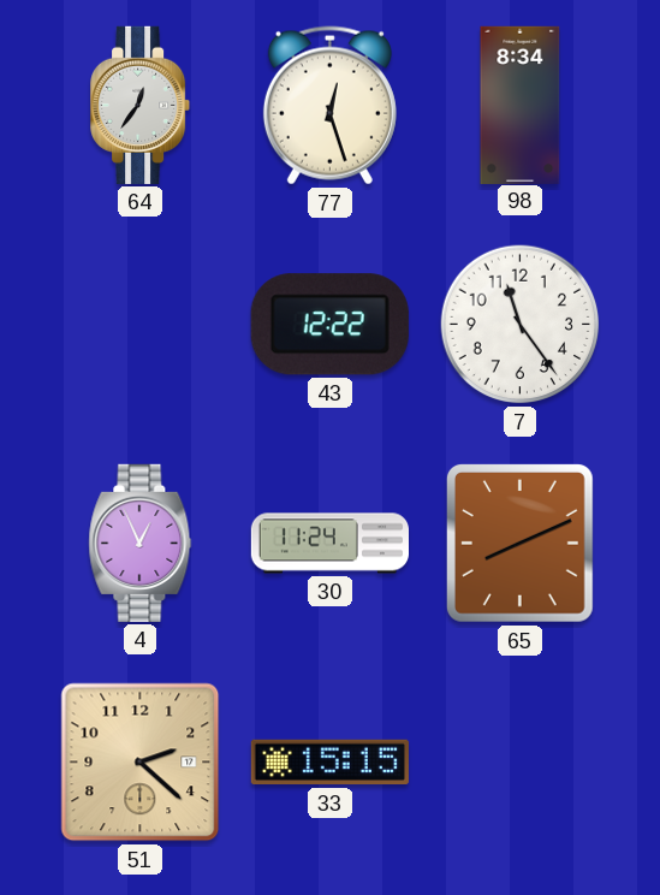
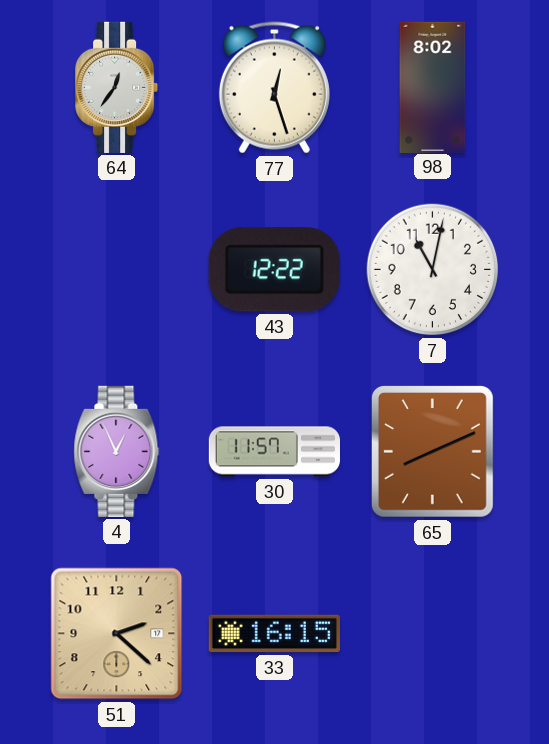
98: 8:34 -> 8:02
7: 11:24 -> 11:02
30: 11:24 -> 11:57
33: 15:15 -> 16:15
